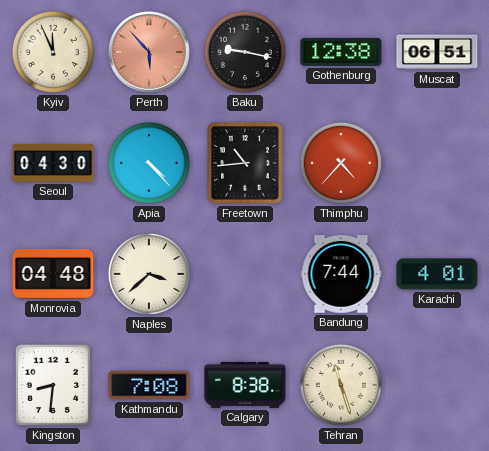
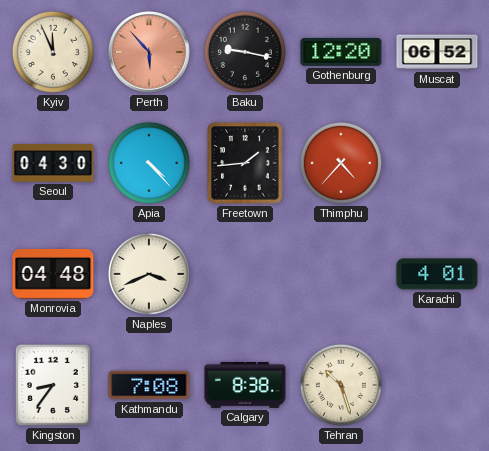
Gothenburg: 12:38 -> 12:20
Muscat: 06:51 -> 06:52
Freetown: 10:44 -> 1:44
Naples: 3:38 -> 3:41
Bandung: 7:44 -> none
Kingston: 8:31 -> 8:36
Tehran: 11:27 -> 10:27
